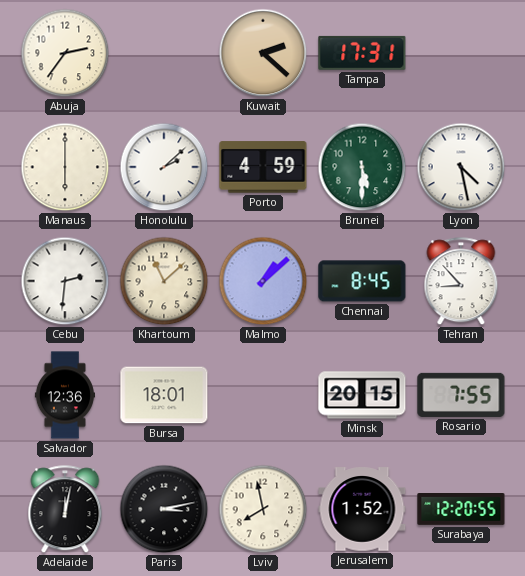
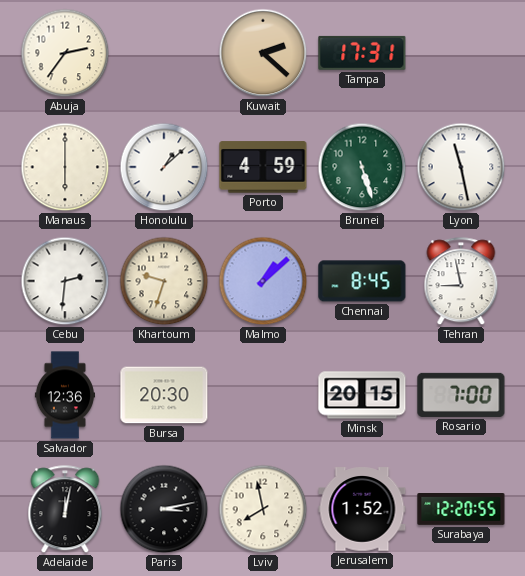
Honolulu: 2:08 -> 1:08
Brunei: 5:30 -> 5:27
Lyon: 4:28 -> 11:28
Khartoum: 11:08 -> 9:33
Tehran: 8:53 -> 8:58
Bursa: 18:01 -> 20:30
Rosario: 7:55 -> 7:00
